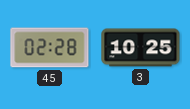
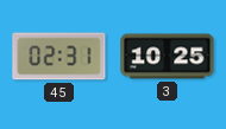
45: 02:28 -> 02:31
